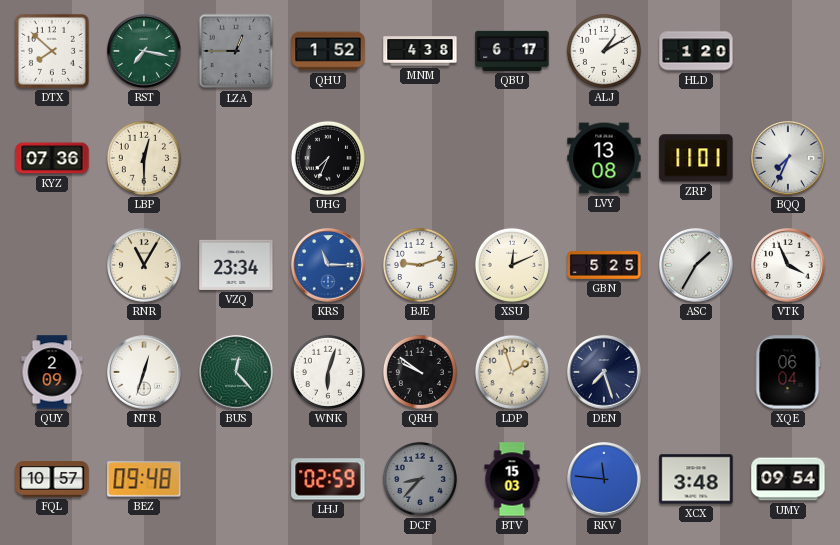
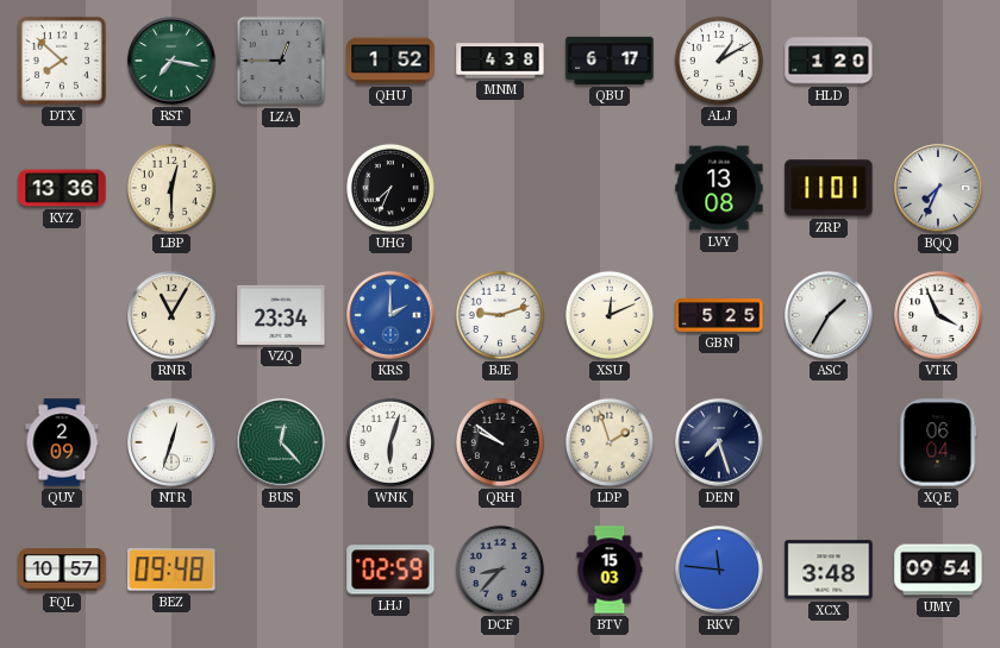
KYZ: 07:36 -> 13:36
KRS: 11:15 -> 2:00
